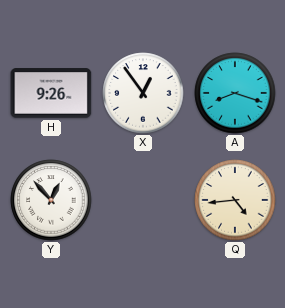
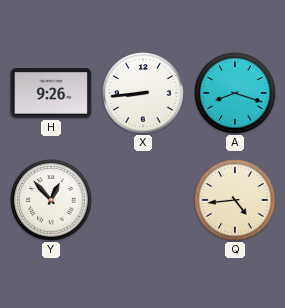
X: 12:54 -> 8:44
